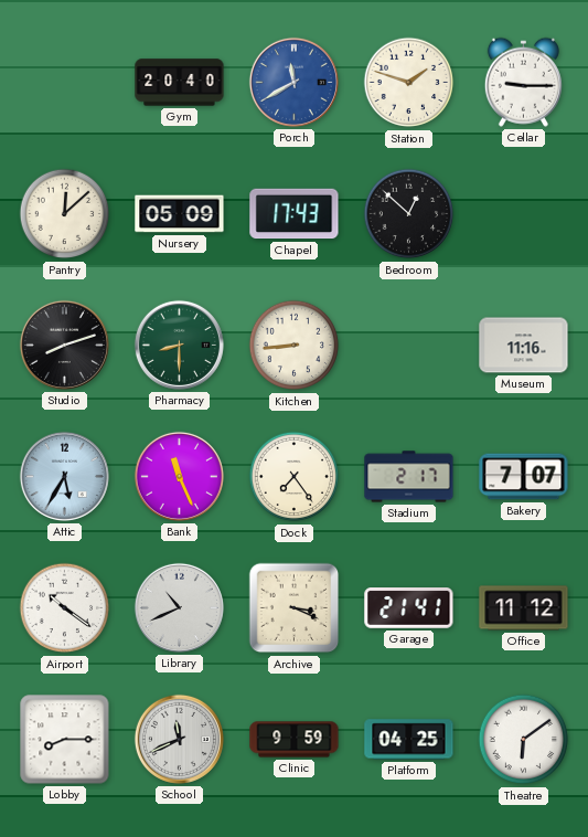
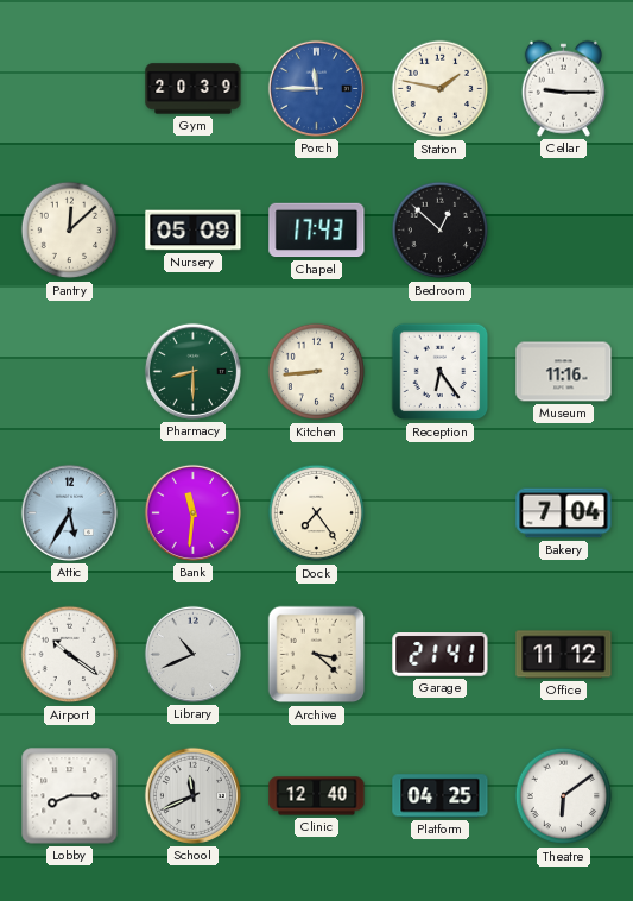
Gym: 20:40 -> 20:39
Porch: 11:40 -> 11:45
Station: 1:48 -> 1:47
Studio: 8:12 -> none
Reception: none -> 6:24
Bank: 11:26 -> 11:31
Stadium: 2:17 -> none
Bakery: 7:07 -> 7:04
Archive: 3:19 -> 3:22
Clinic: 9:59 -> 12:40
